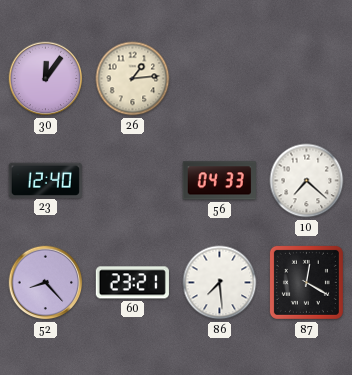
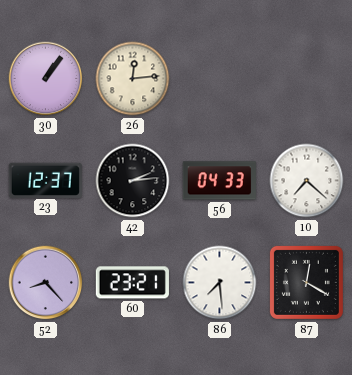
30: 12:06 -> 1:06
26: 1:14 -> 12:14
23: 12:40 -> 12:37
42: none -> 2:14
